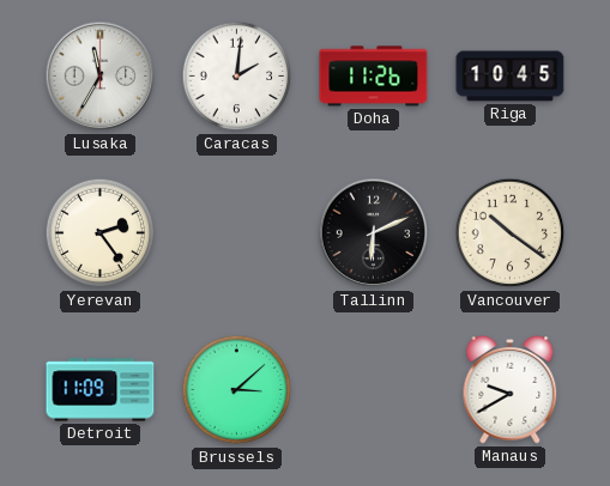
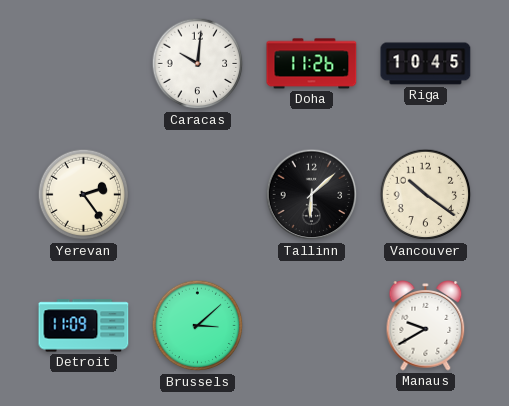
Lusaka: 11:35 -> none
Caracas: 2:01 -> 10:01
Tallinn: 6:11 -> 6:08
